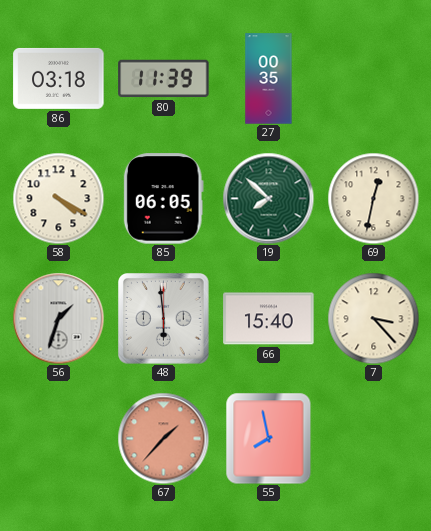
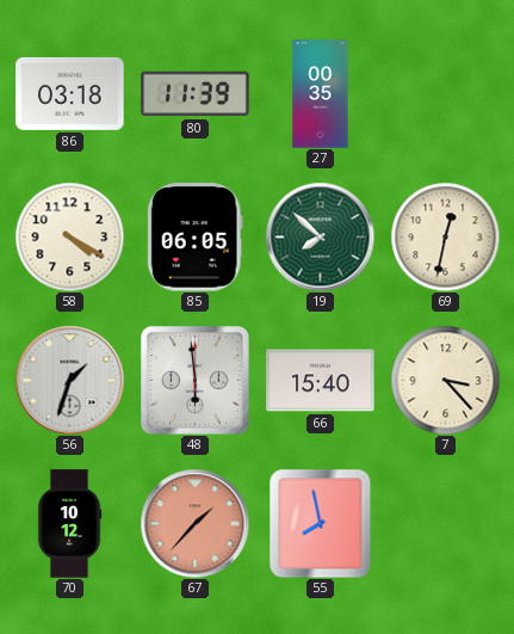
70: none -> 10:12
